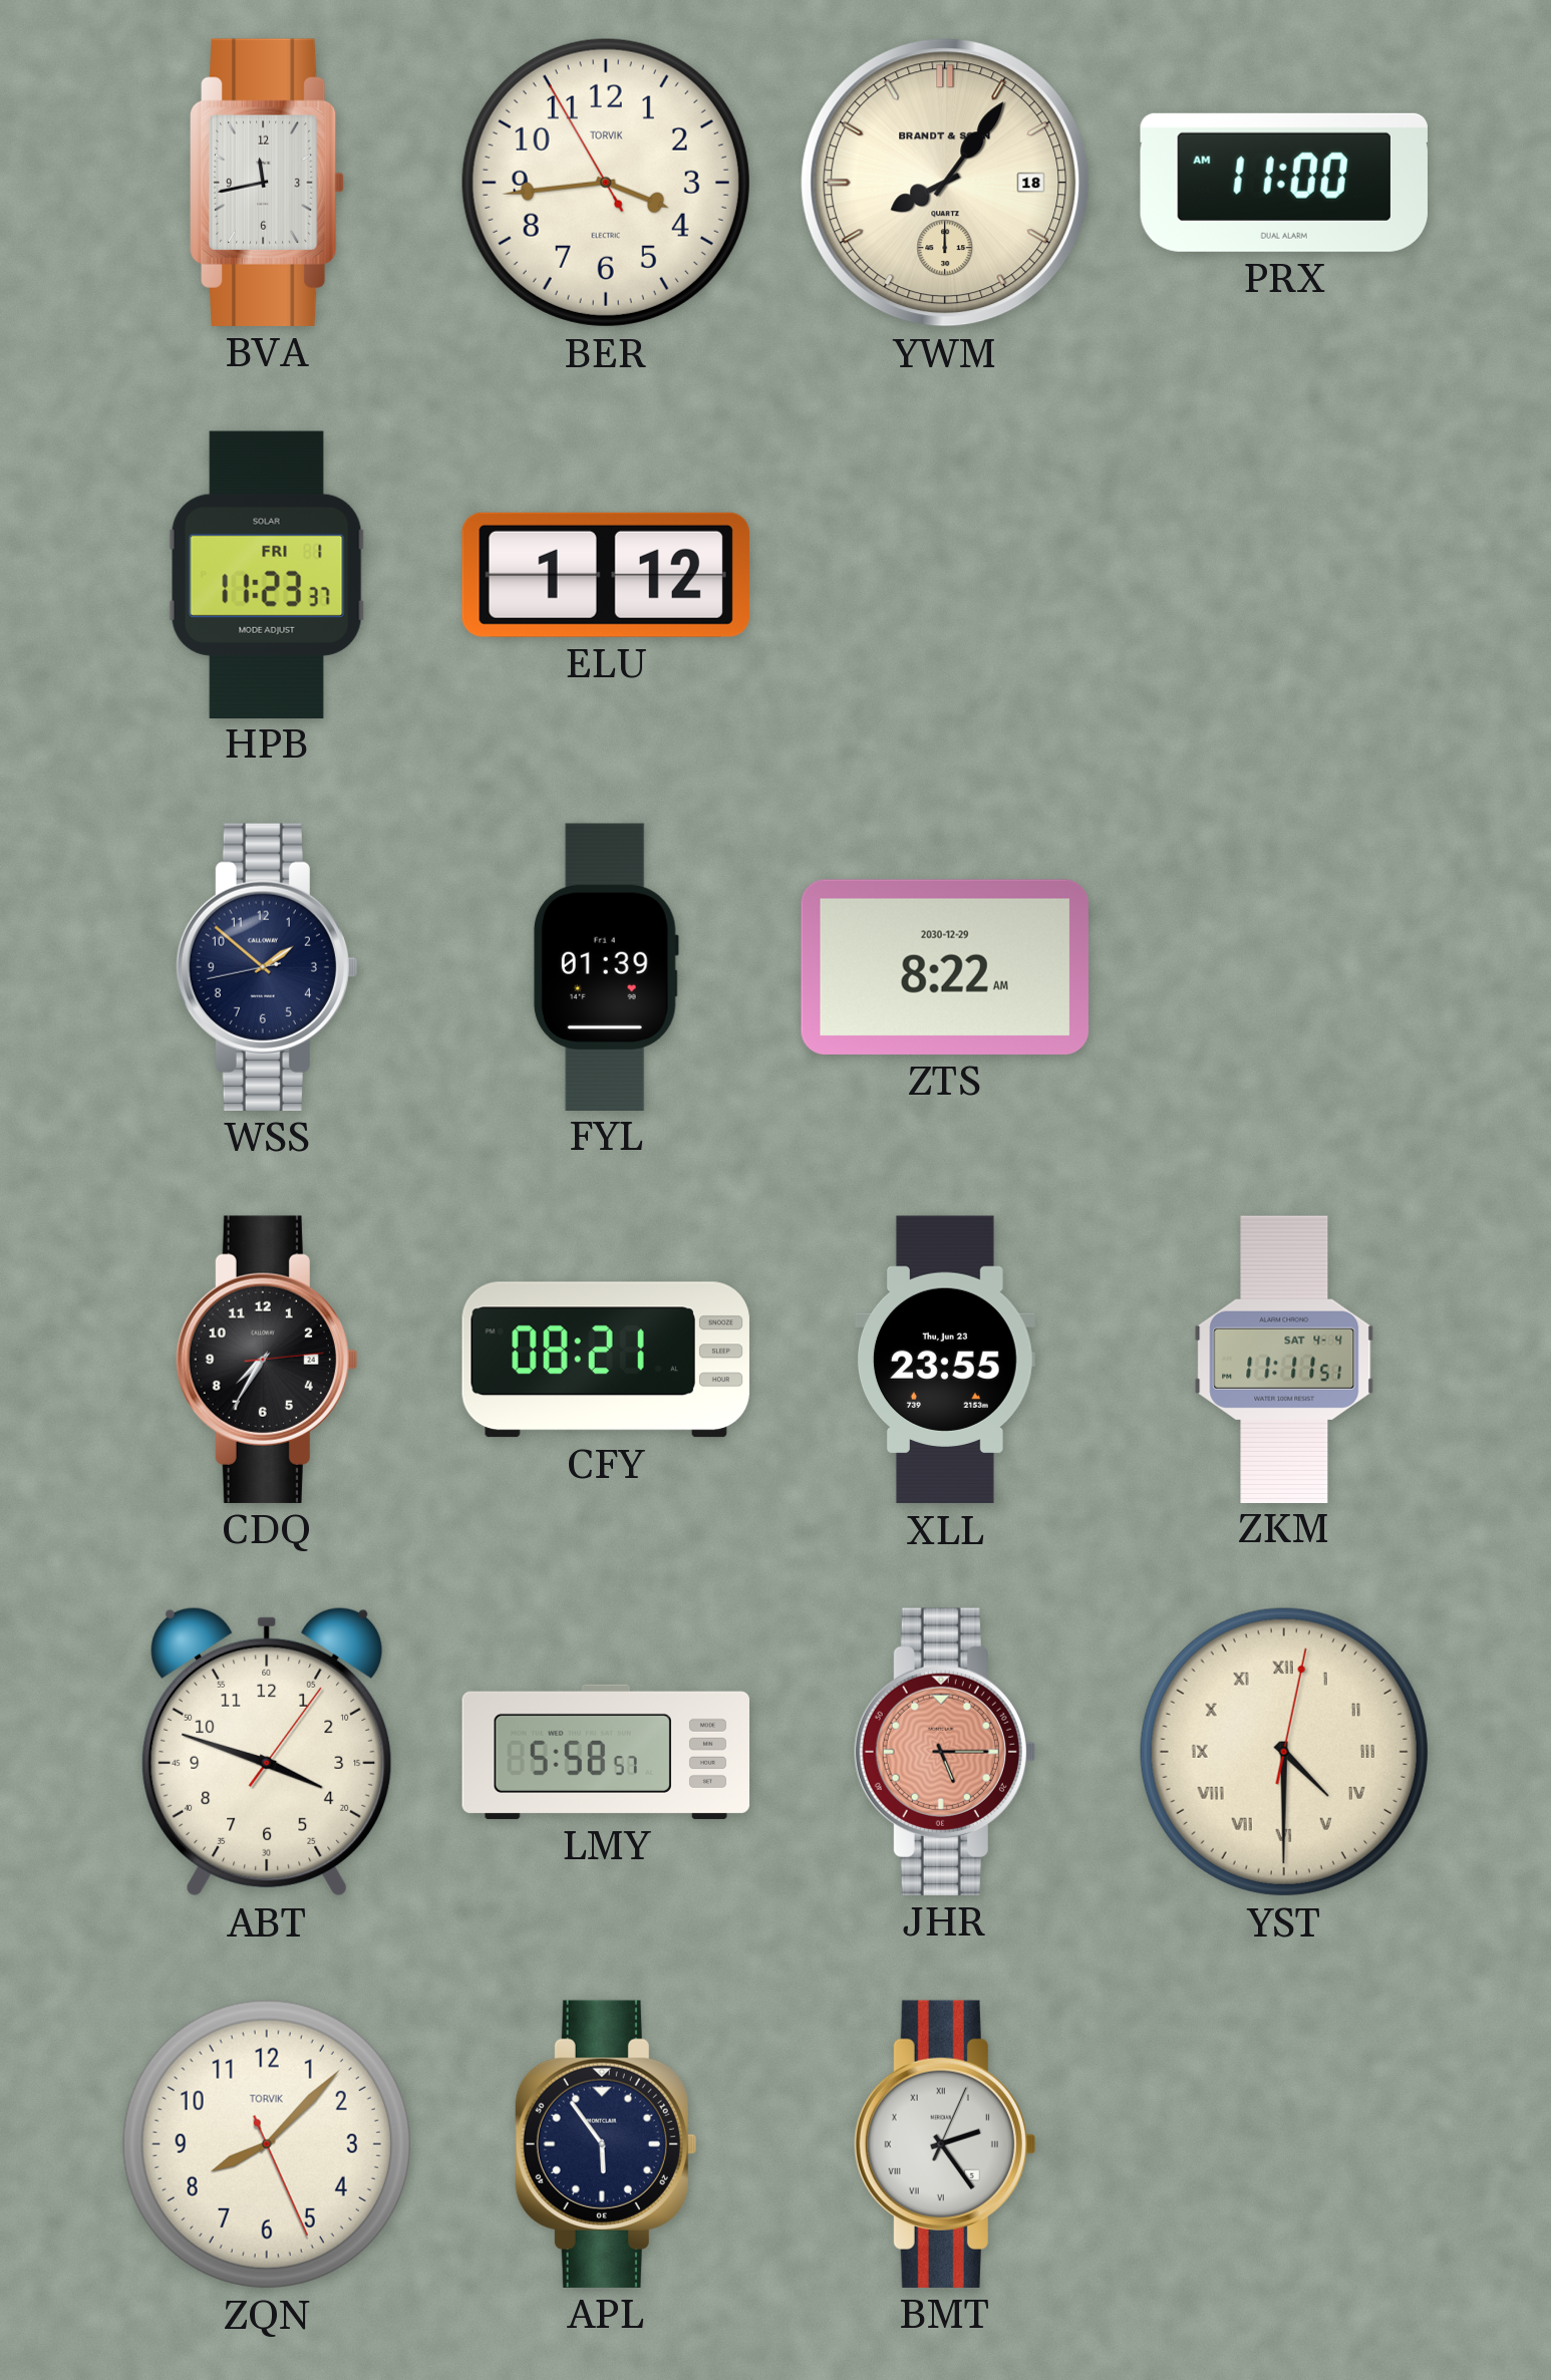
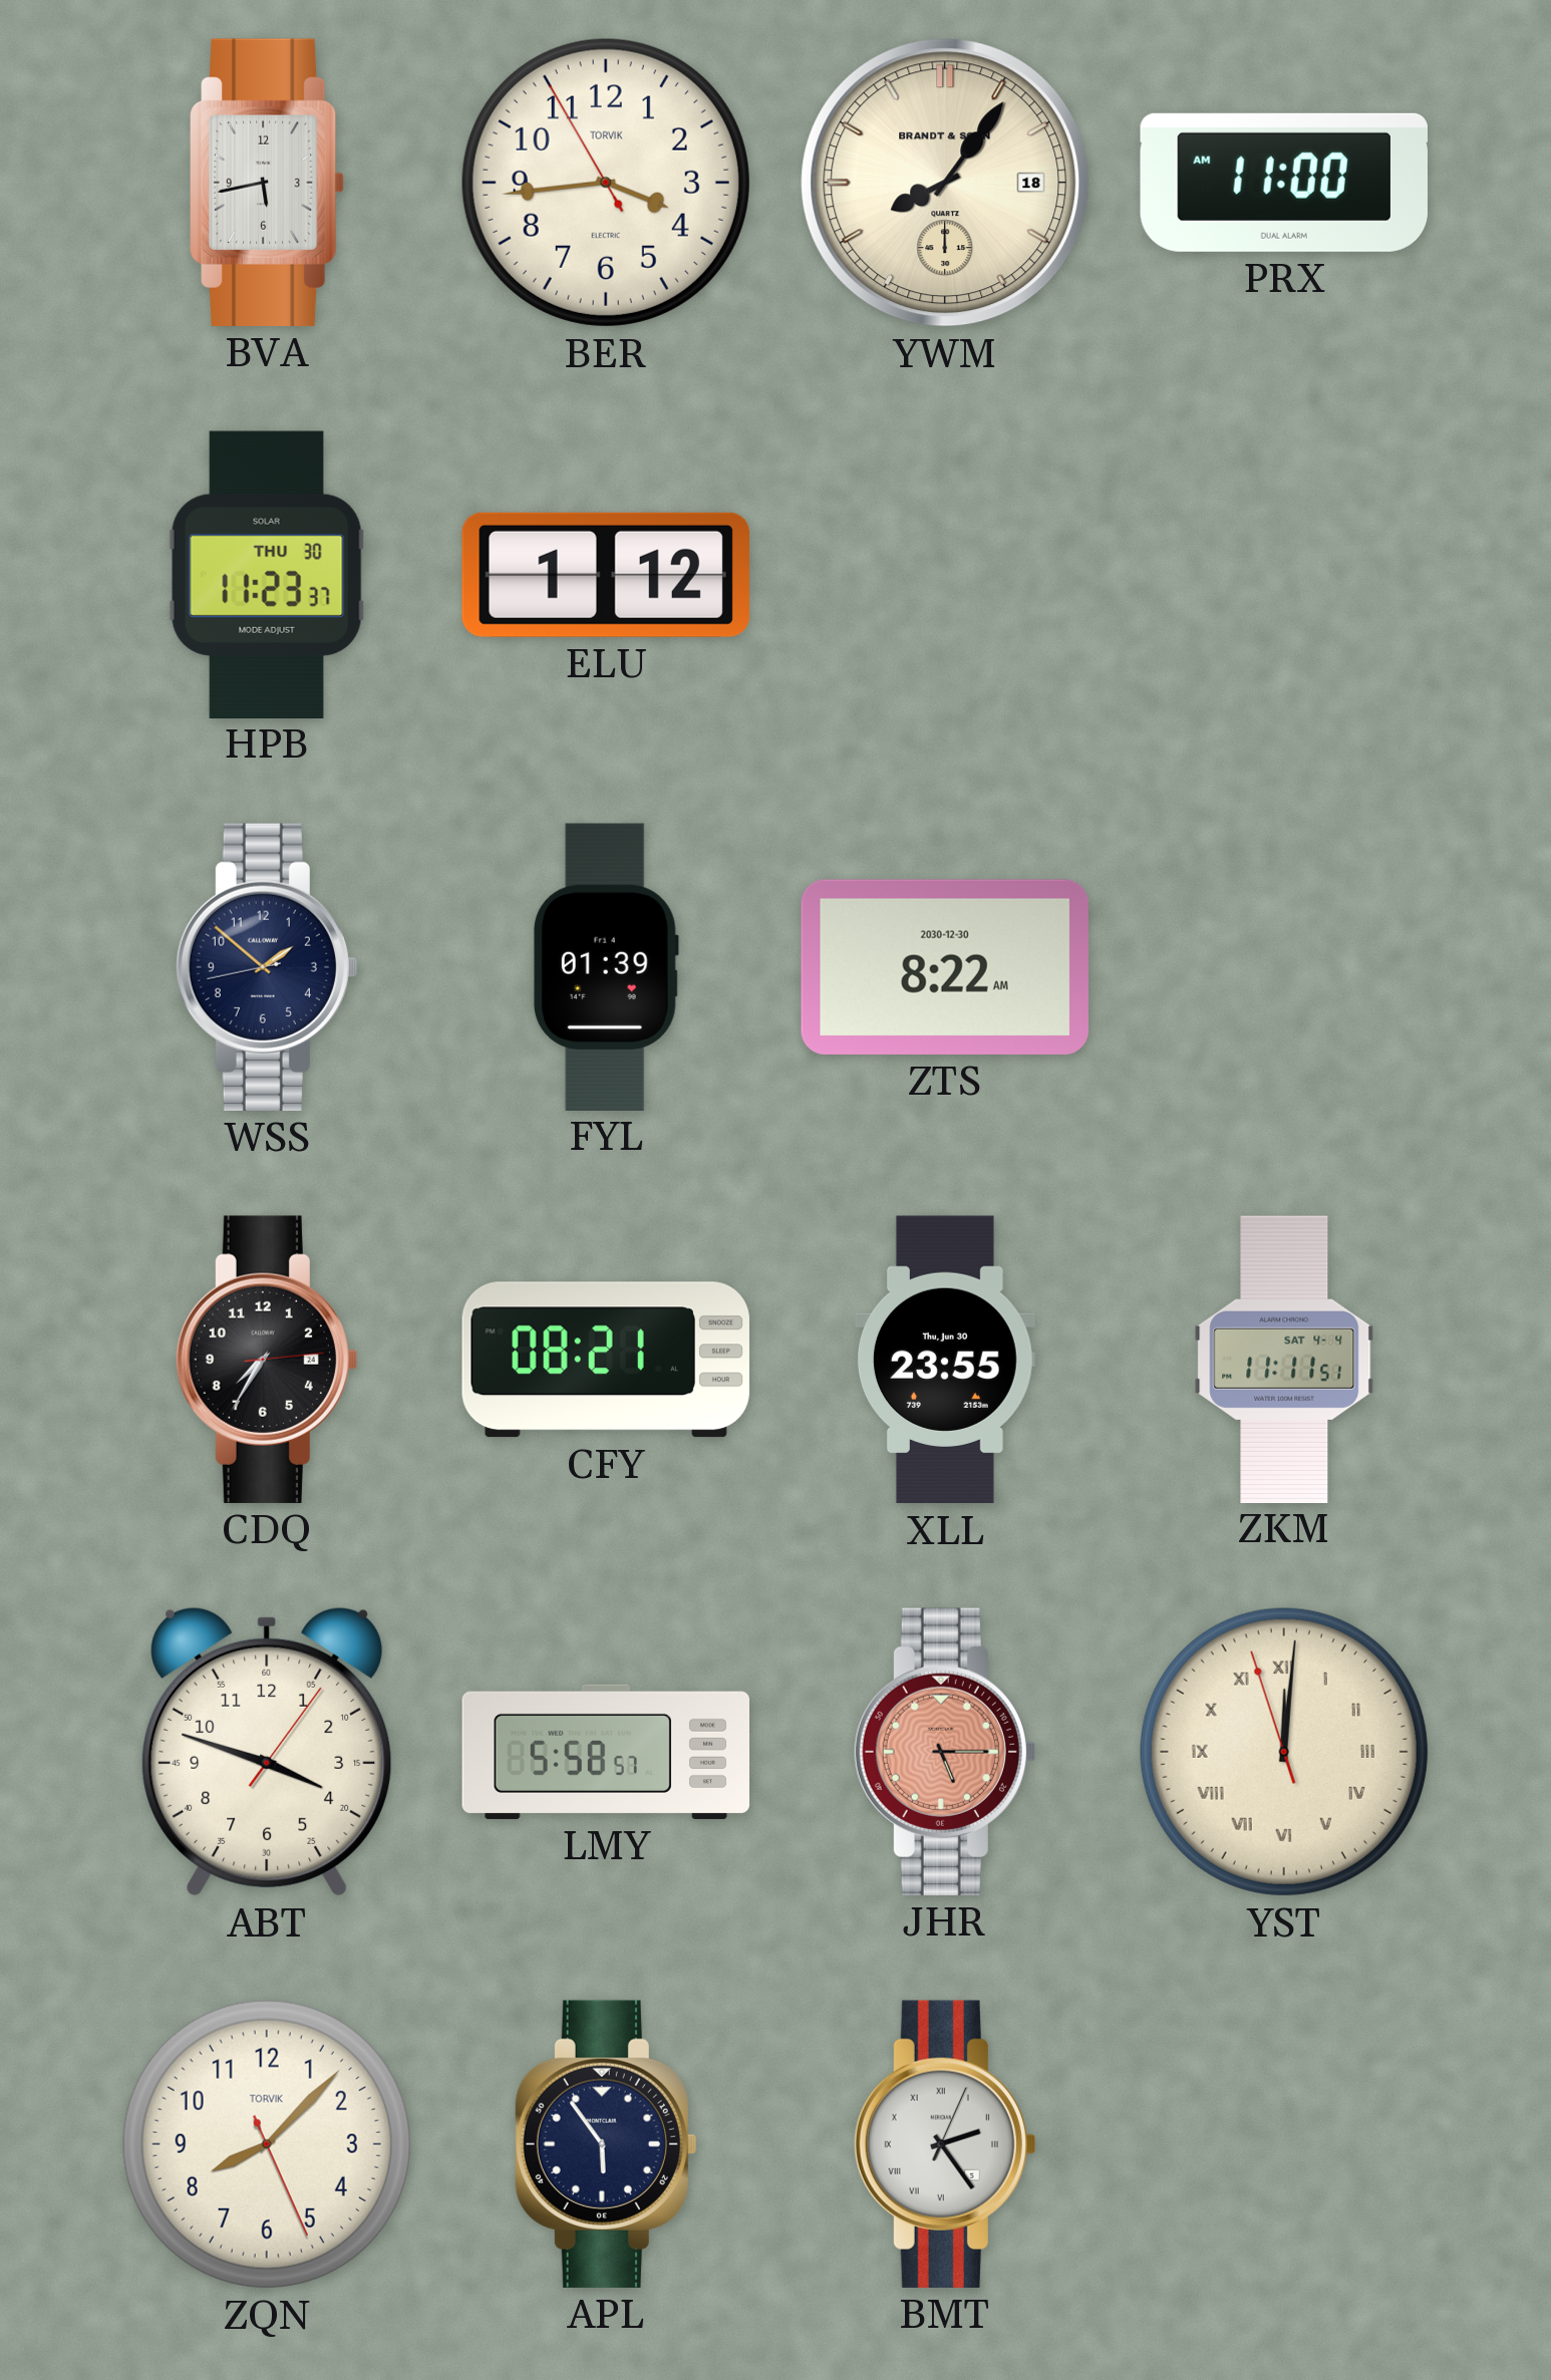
BVA: 11:43 -> 5:43
HPB date: FRI 1 -> THU 30
ZTS date: 2030-12-29 -> 2030-12-30
XLL date: Thu, Jun 23 -> Thu, Jun 30
YST: 4:30 -> 12:00
